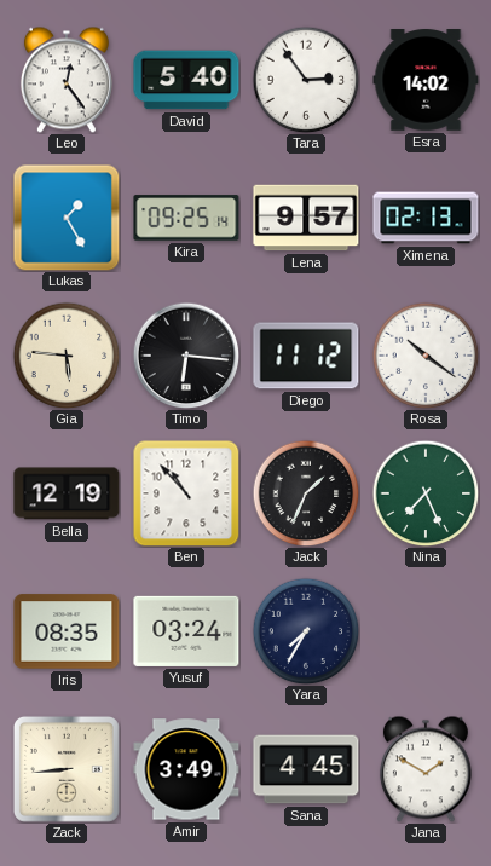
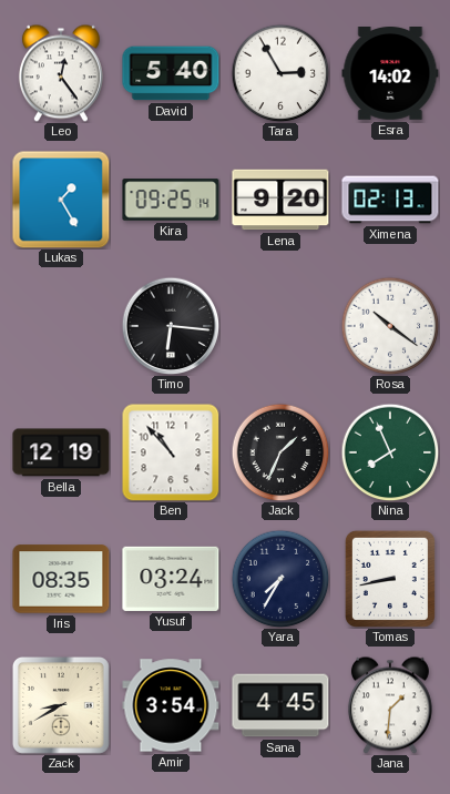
Tara: 2:54 -> 2:55
Lena: 9:57 -> 9:20
Gia: 5:46 -> none
Diego: 11:12 -> none
Nina: 7:26 -> 7:56
Tomas: none -> 8:43
Zack: 8:44 -> 8:40
Amir: 3:49 -> 3:54
Jana: 1:50 -> 1:31
